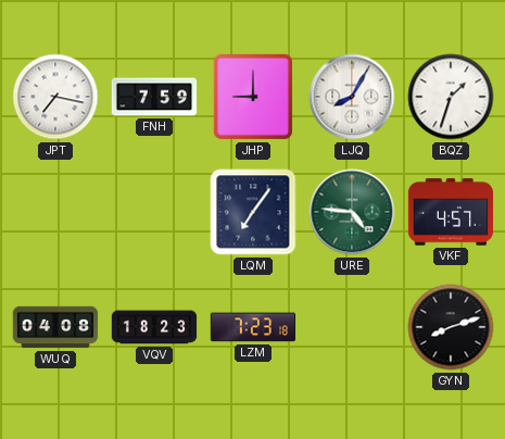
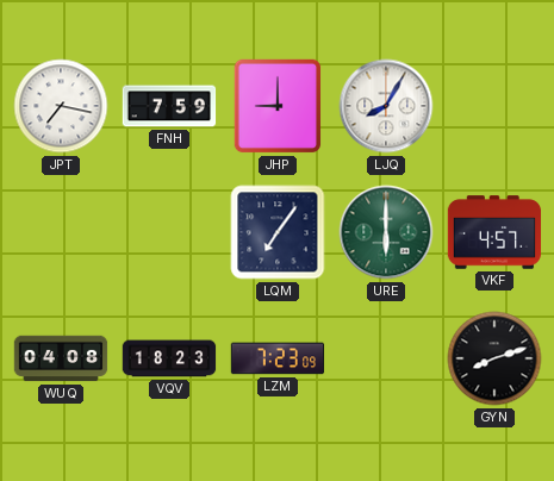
BQZ: 1:33 -> none
URE: 4:46 -> 6:00
LZM: 7:23:18 -> 7:23:09
